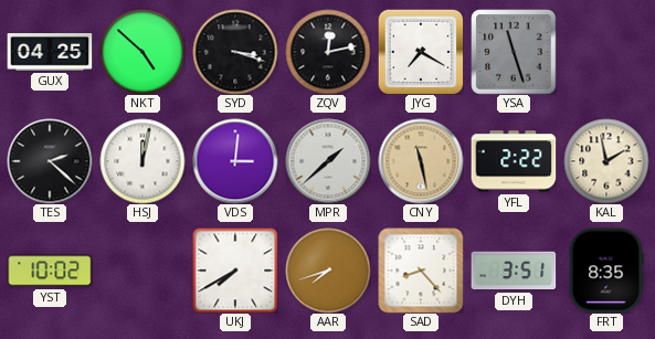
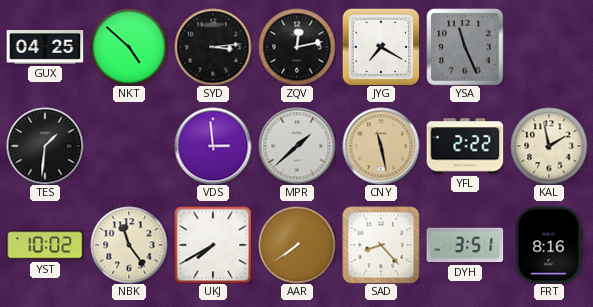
SYD: 3:18 -> 3:14
YSA: 11:27 -> 11:26
TES: 2:22 -> 1:31
HSJ: 12:02 -> none
VDS: 3:01 -> 2:59
NBK: none -> 11:24
AAR: 7:42 -> 7:39
FRT: 8:35 -> 8:16
